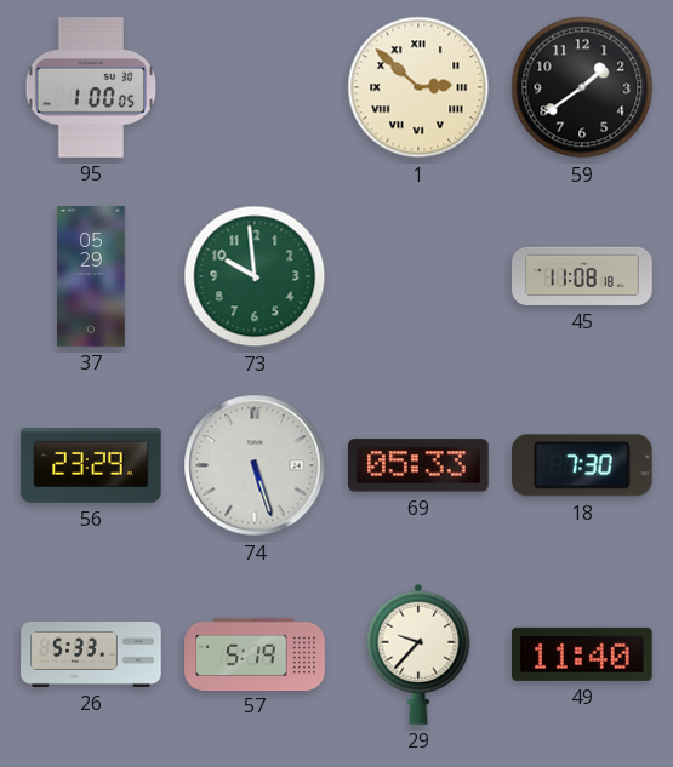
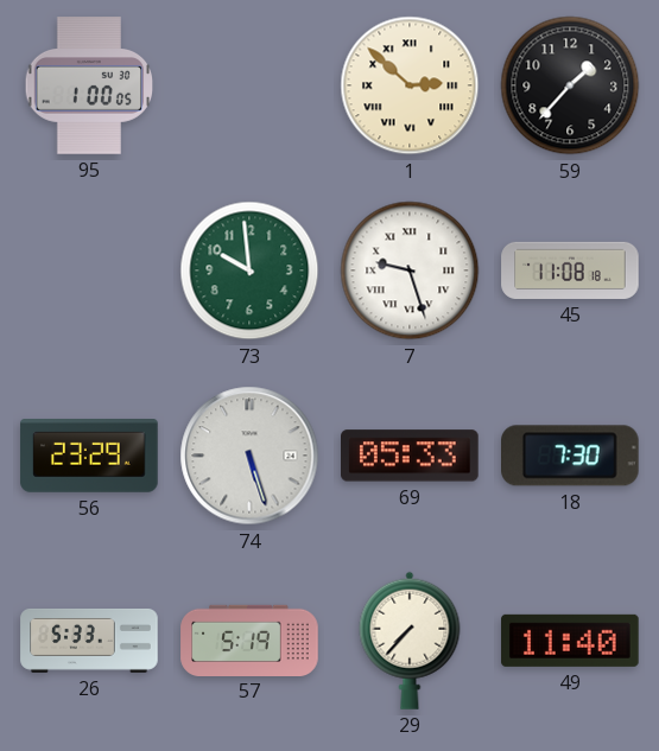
59: 1:39 -> 1:37
37: 05:29 -> none
7: none -> 9:27
29: 9:37 -> 7:37
